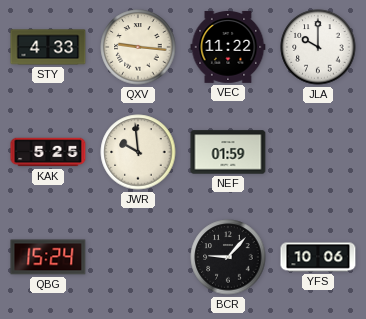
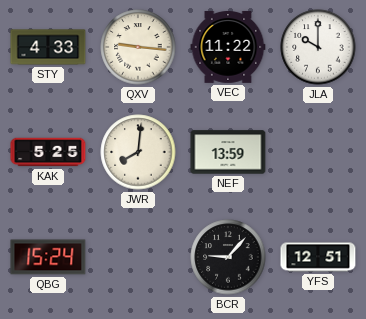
JWR: 9:59 -> 8:01
NEF: 01:59 -> 13:59
YFS: 10:06 -> 12:51
